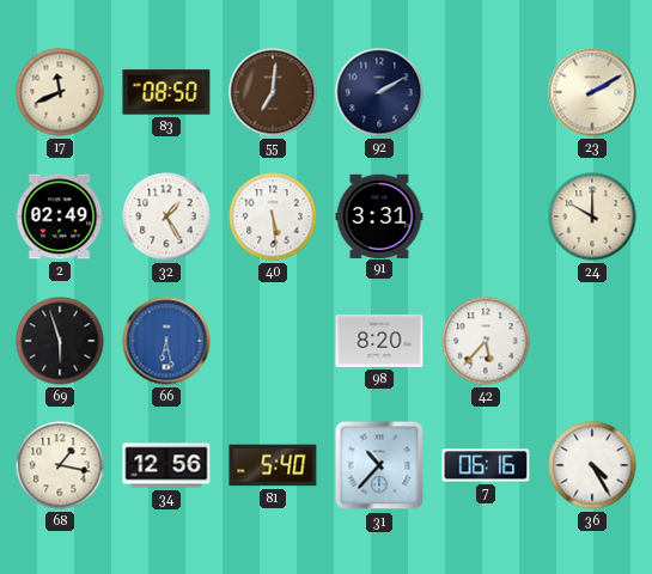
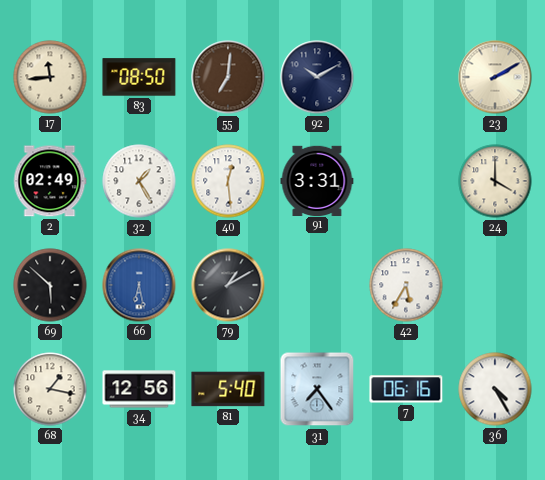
17: 11:41 -> 11:44
92: 2:10 -> 10:10
40: 5:29 -> 12:29
24: 10:00 -> 4:00
69: 5:57 -> 5:52
79: none -> 1:10
98: 8:20 -> none
42: 5:37 -> 5:35
31: 10:37 -> 7:24
